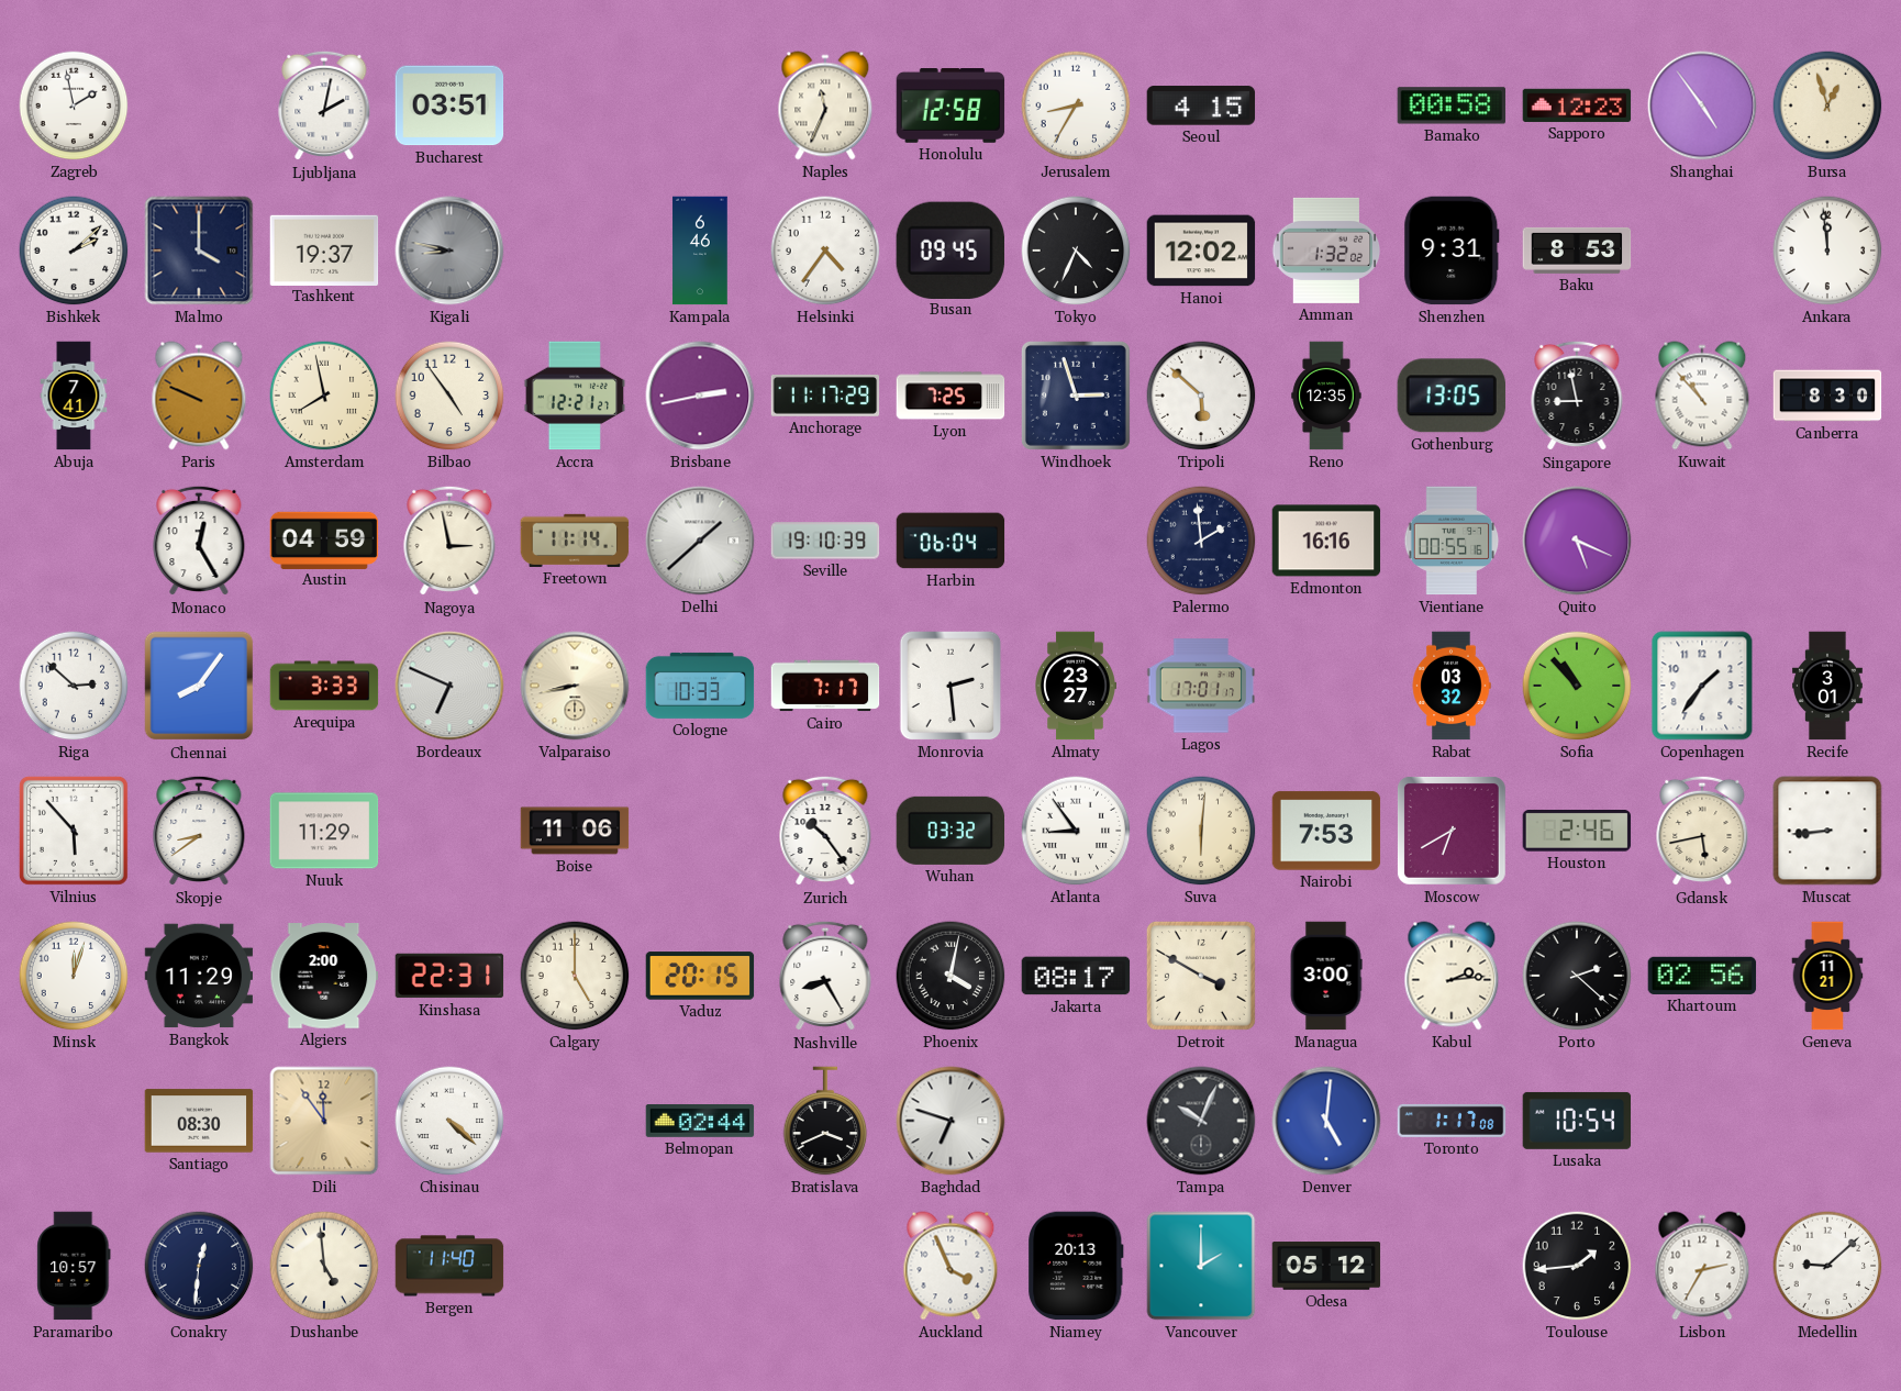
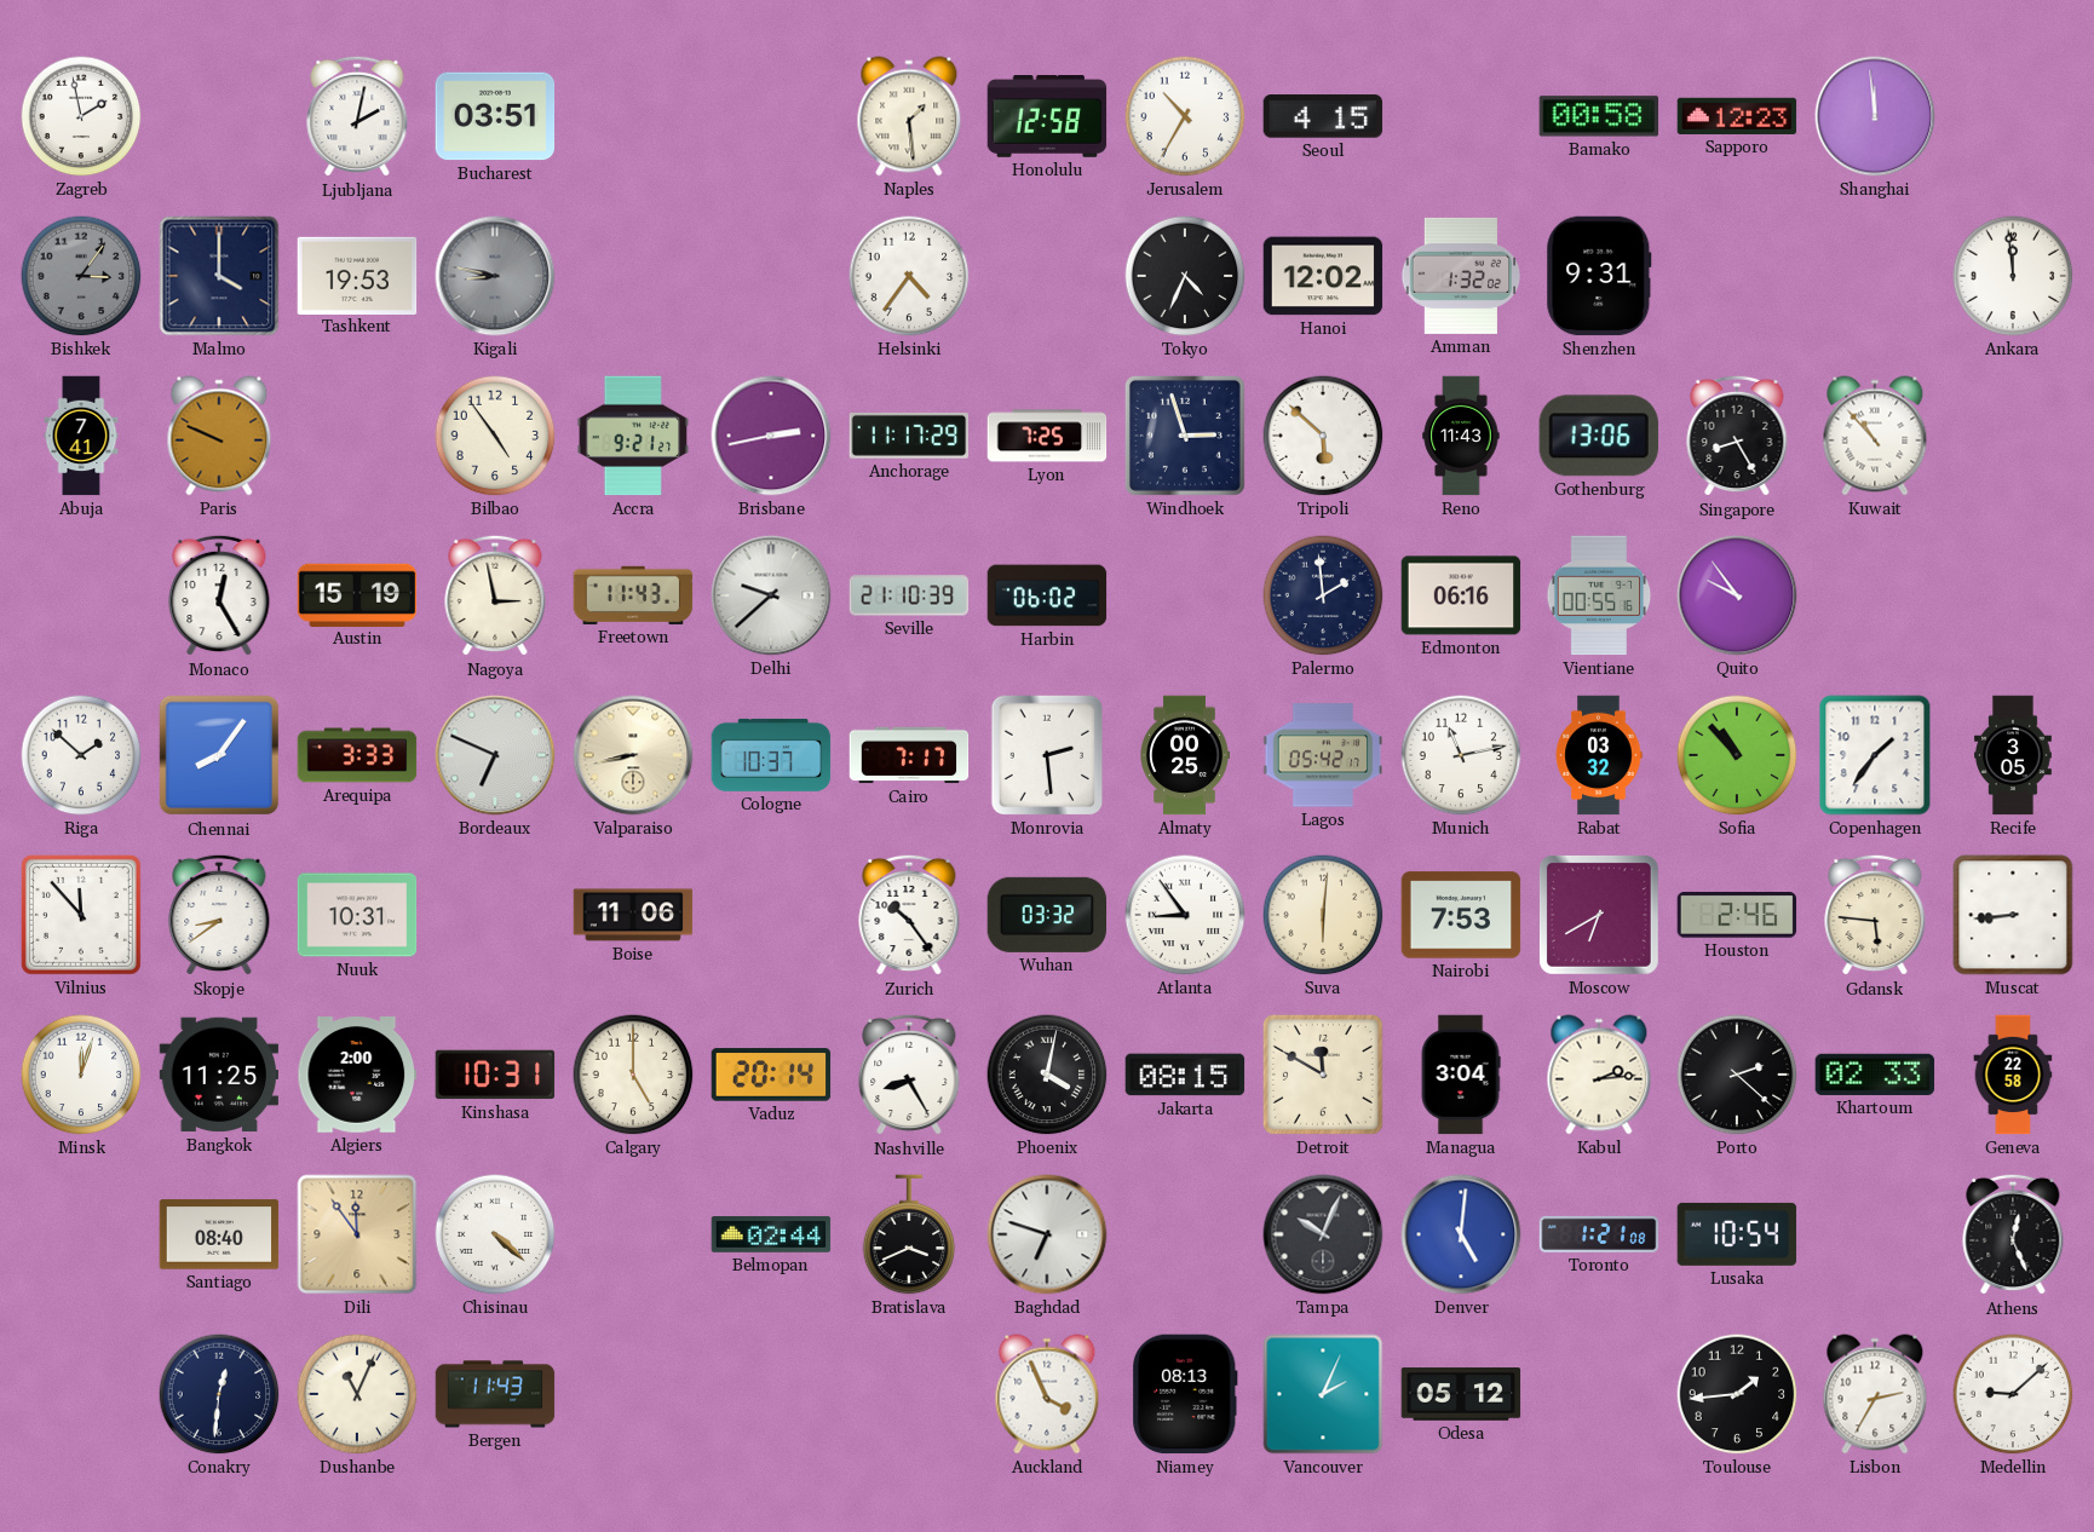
Naples: 11:34 -> 1:29
Jerusalem: 8:35 -> 10:35
Shanghai: 4:54 -> 11:59
Bursa: 12:57 -> none
Bishkek: 2:08 -> 3:06
Bishkek dial: white -> grey
Tashkent: 19:37 -> 19:53
Kampala: 6:46 -> none
Busan: 09:45 -> none
Baku: 8:53 -> none
Amsterdam: 7:58 -> none
Accra: 12:21 -> 9:21
Reno: 12:35 -> 11:43
Gothenburg: 13:05 -> 13:06
Singapore: 8:58 -> 8:25
Canberra: 8:30 -> none
Austin: 04:59 -> 15:19
Freetown: 11:14 -> 11:43
Delhi: 1:38 -> 9:38
Seville: 19:10 -> 21:10
Harbin: 06:04 -> 06:02
Edmonton: 16:16 -> 06:16
Quito: 5:19 -> 9:54
Riga: 2:52 -> 1:52
Cologne: 10:33 -> 10:37
Almaty: 23:27 -> 00:25
Lagos: 17:01 -> 05:42
Munich: none -> 11:13
Recife: 3:01 -> 3:05
Vilnius: 5:53 -> 11:53
Nuuk: 11:29 -> 10:31
Gdansk: 5:43 -> 5:46
Bangkok: 11:29 -> 11:25
Kinshasa: 22:31 -> 10:31
Vaduz: 20:15 -> 20:14
Jakarta: 08:17 -> 08:15
Detroit: 3:50 -> 11:50
Managua: 3:00 -> 3:04
Khartoum: 02:56 -> 02:33
Geneva: 11:21 -> 22:58
Santiago: 08:30 -> 08:40
Toronto: 1:17 -> 1:21
Athens: none -> 12:26
Paramaribo: 10:57 -> none
Dushanbe: 4:59 -> 11:04
Bergen: 11:40 -> 11:43
Niamey: 20:13 -> 08:13
Vancouver: 2:00 -> 2:04
